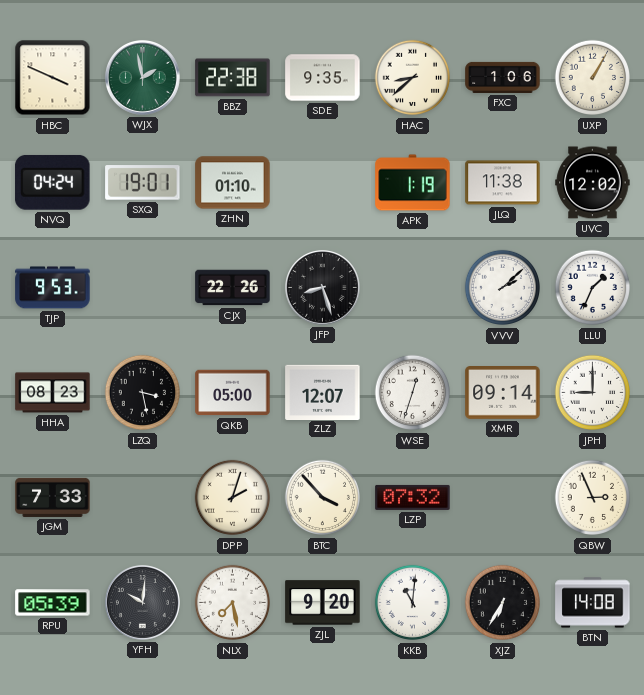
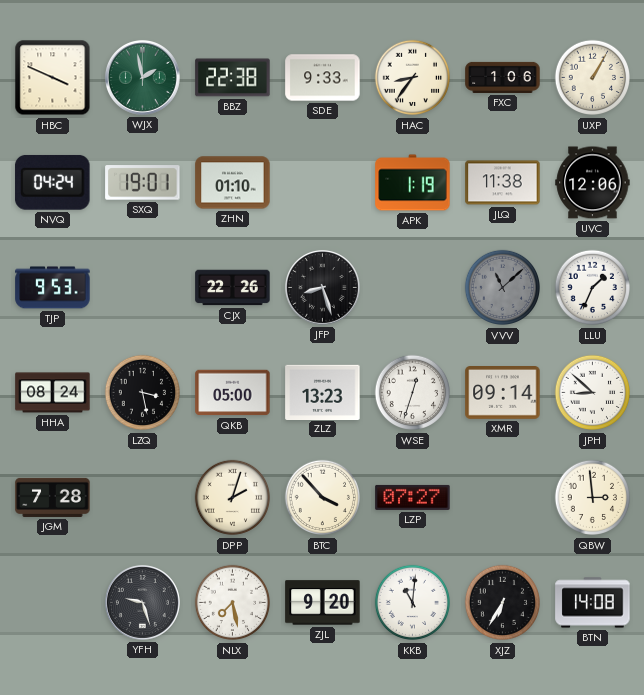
SDE: 9:35 -> 9:33
HAC: 8:38 -> 8:36
UVC: 12:02 -> 12:06
VVV: 2:08 -> 11:08
VVV dial: white -> grey
HHA: 08:23 -> 08:24
ZLZ: 12:07 -> 13:23
JPH: 9:00 -> 8:52
JGM: 7:33 -> 7:28
LZP: 07:32 -> 07:27
QBW: 2:56 -> 2:59
RPU: 05:39 -> none
YFH: 10:01 -> 9:27
